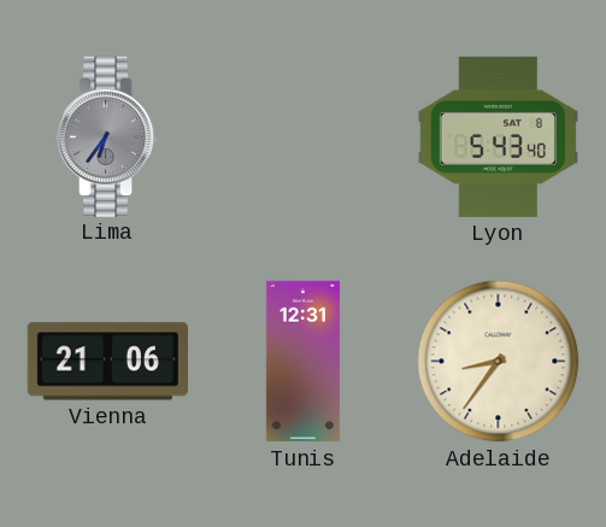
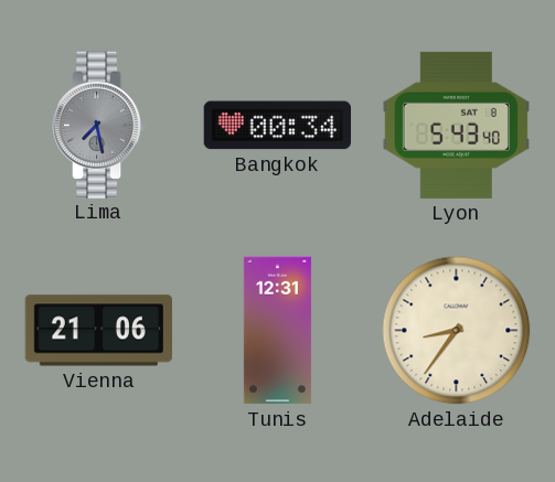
Lima: 6:36 -> 7:28
Bangkok: none -> 00:34
